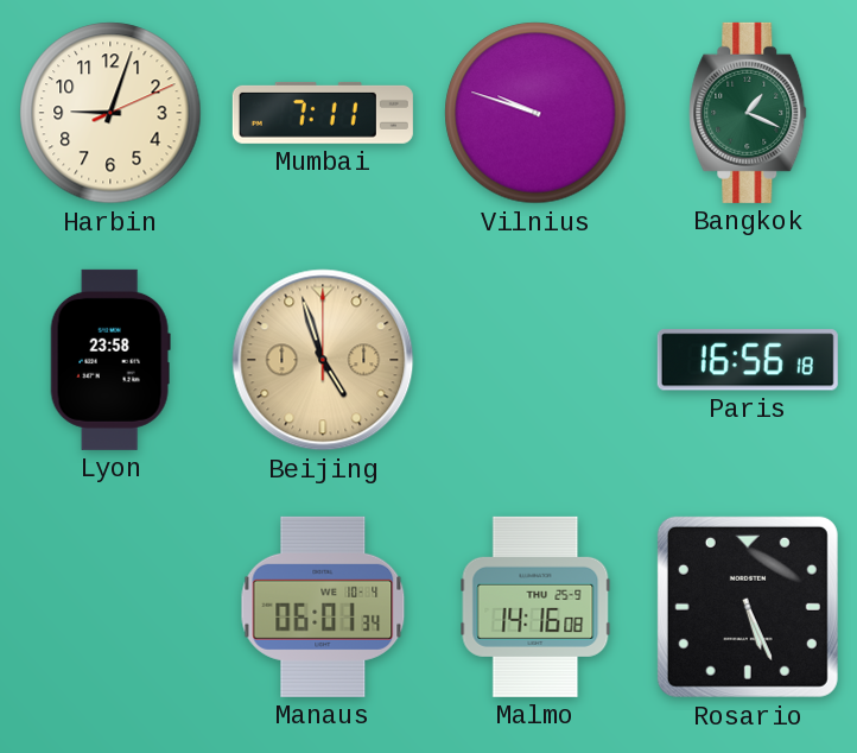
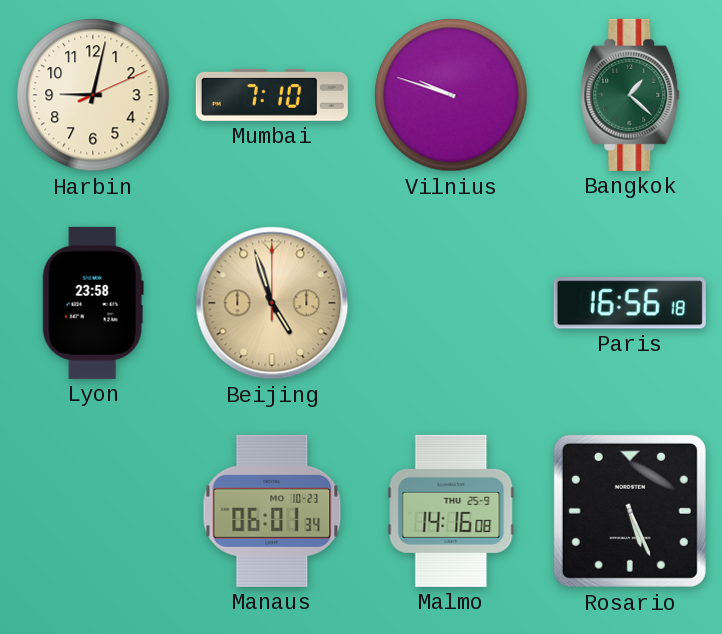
Harbin: 9:03 -> 9:02
Mumbai: 7:11 -> 7:10
Bangkok: 1:19 -> 1:22
Manaus date: WE 10-4 -> MO 10-23
